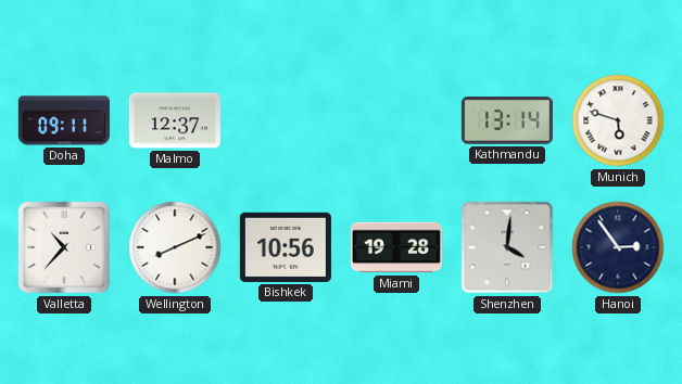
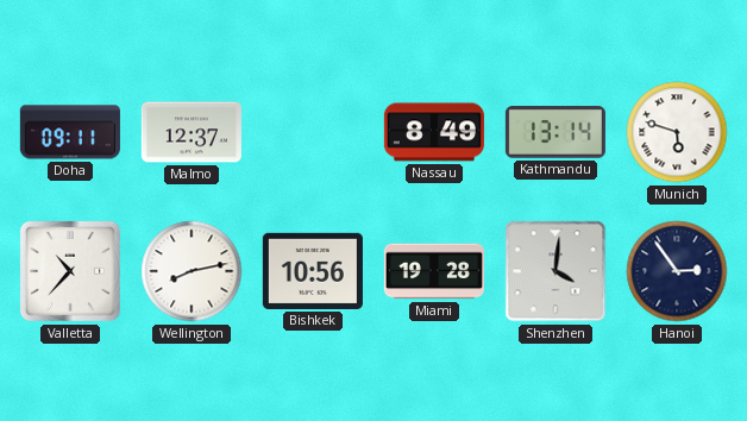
Nassau: none -> 8:49
Wellington: 8:11 -> 8:13
